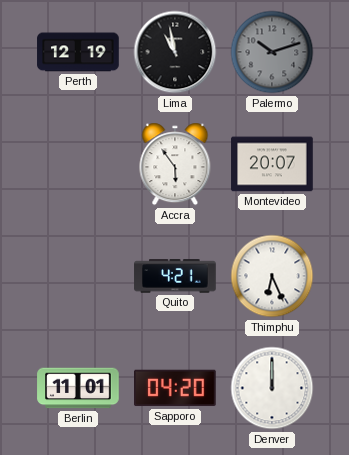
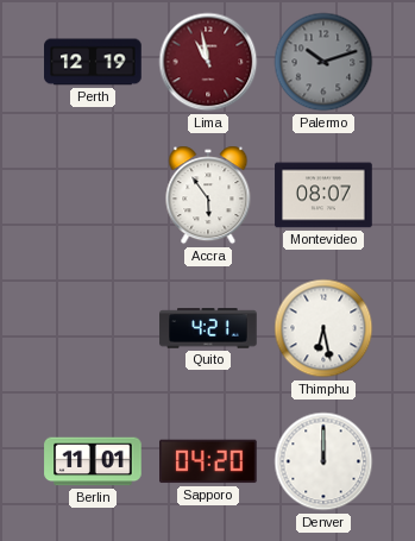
Lima dial: black -> burgundy
Montevideo: 20:07 -> 08:07
Thimphu: 6:26 -> 6:28
